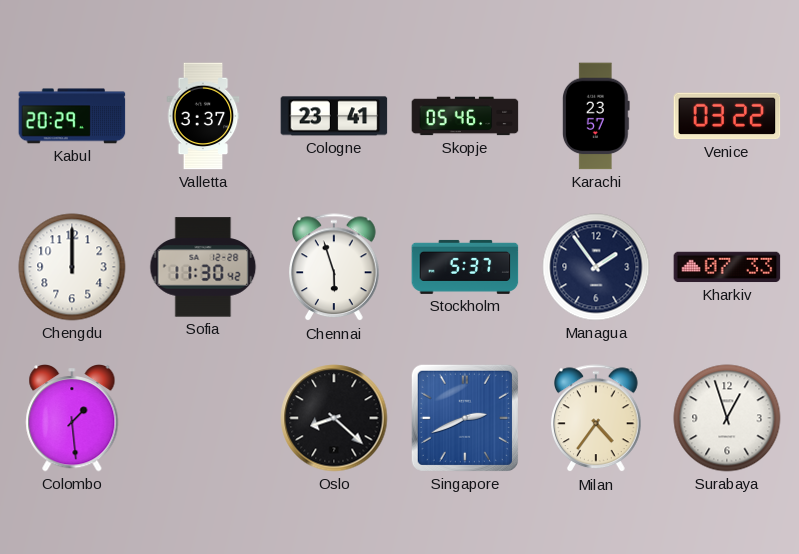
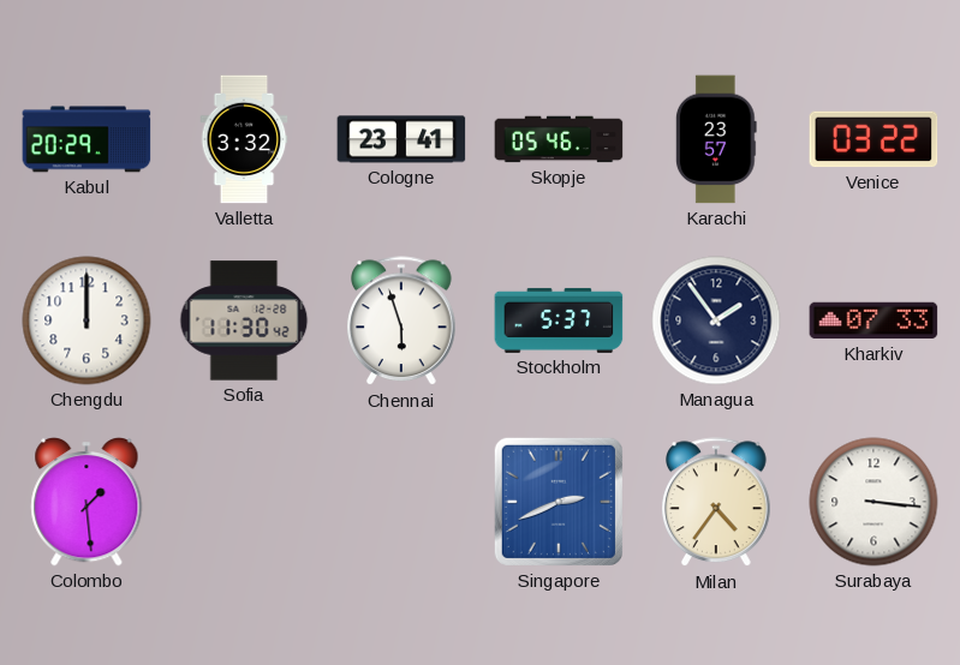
Valletta: 3:37 -> 3:32
Oslo: 8:22 -> none
Surabaya: 12:57 -> 3:16
